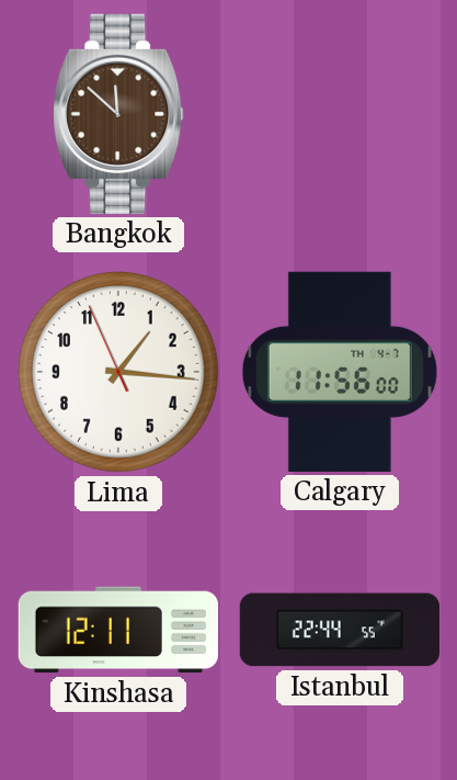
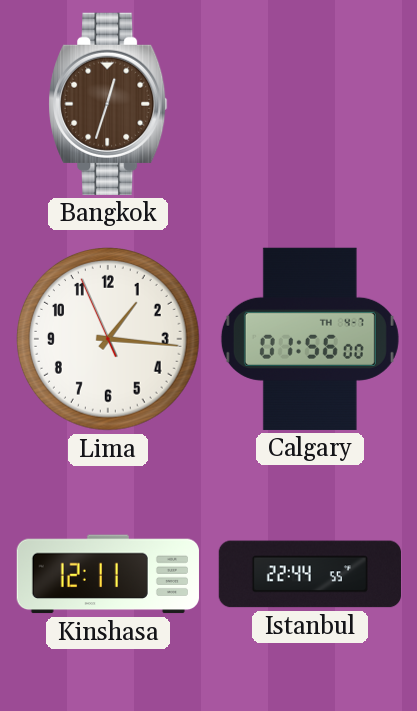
Bangkok: 11:52 -> 12:33
Calgary: 11:56 -> 01:56
